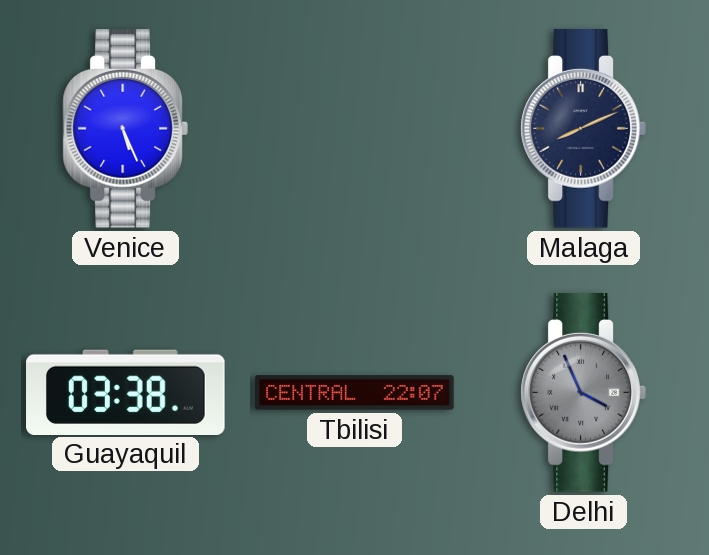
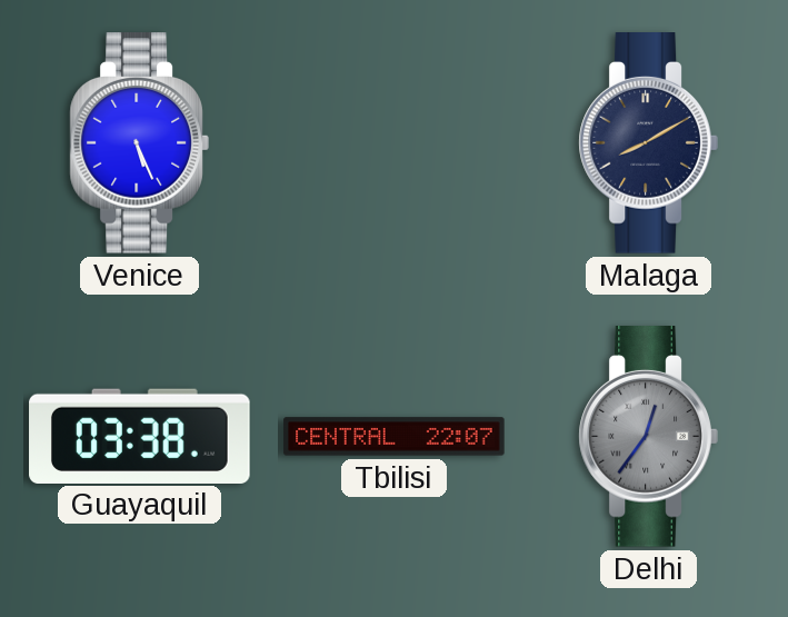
Malaga: 8:11 -> 8:10
Delhi: 3:56 -> 12:36
